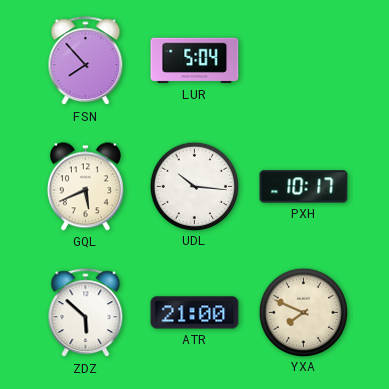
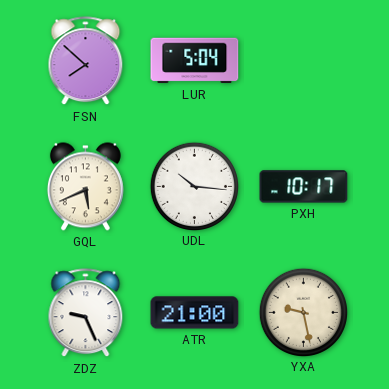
FSN: 7:53 -> 7:52
ZDZ: 5:52 -> 9:26
YXA: 7:49 -> 9:28
